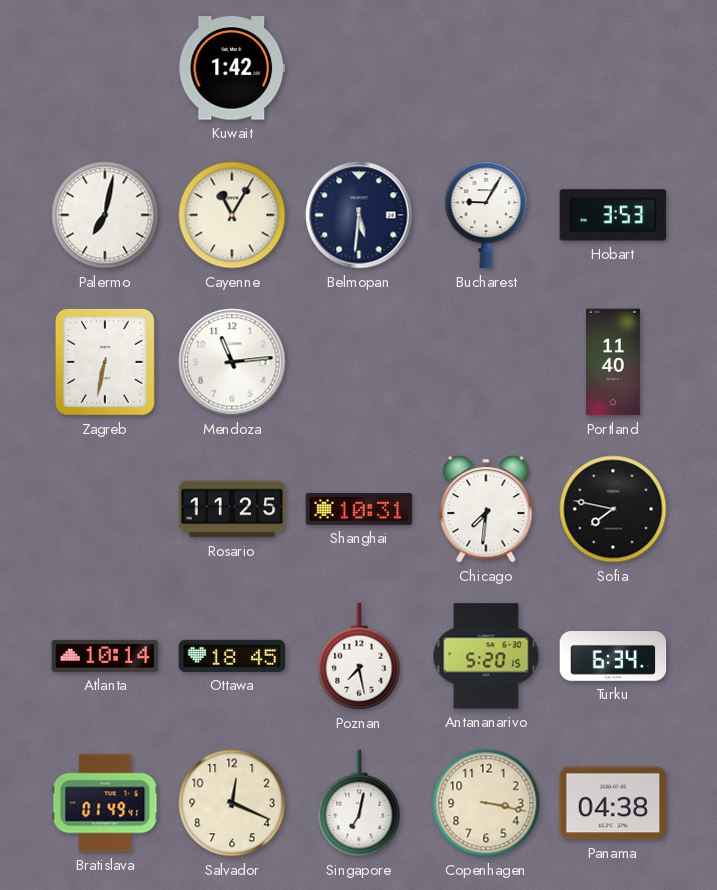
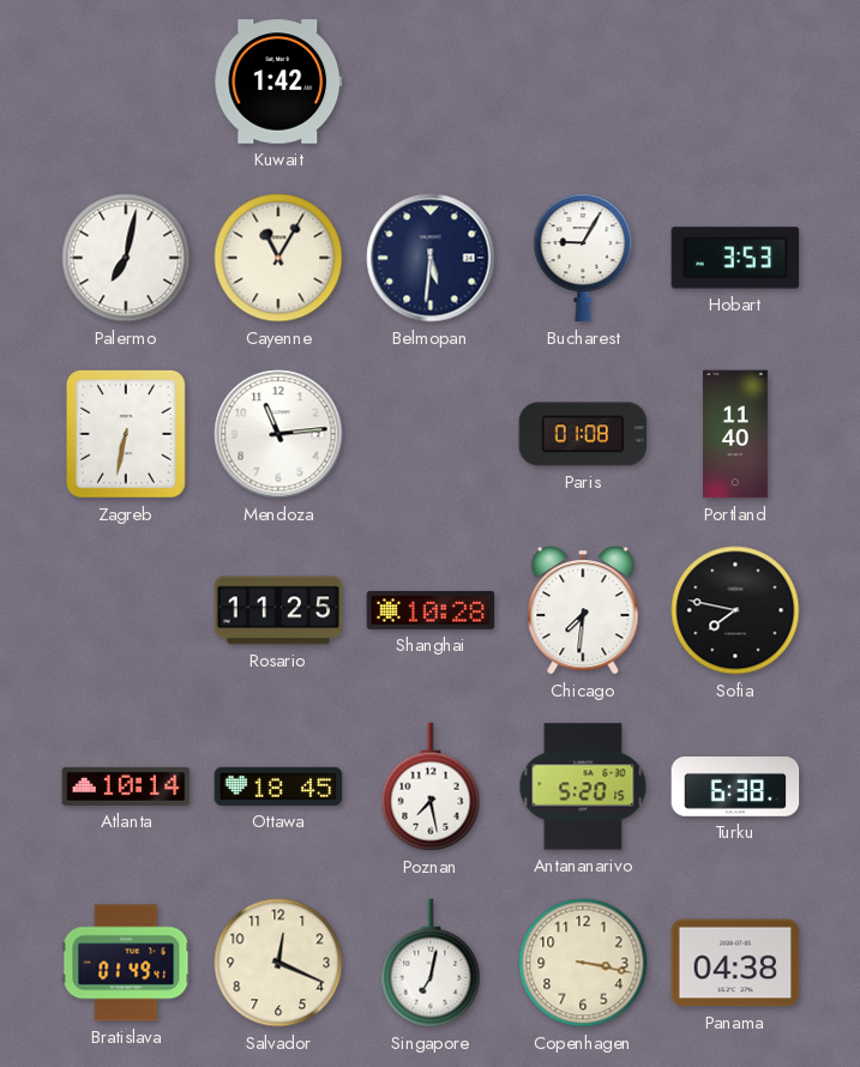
Paris: none -> 01:08
Shanghai: 10:31 -> 10:28
Turku: 6:34 -> 6:38
